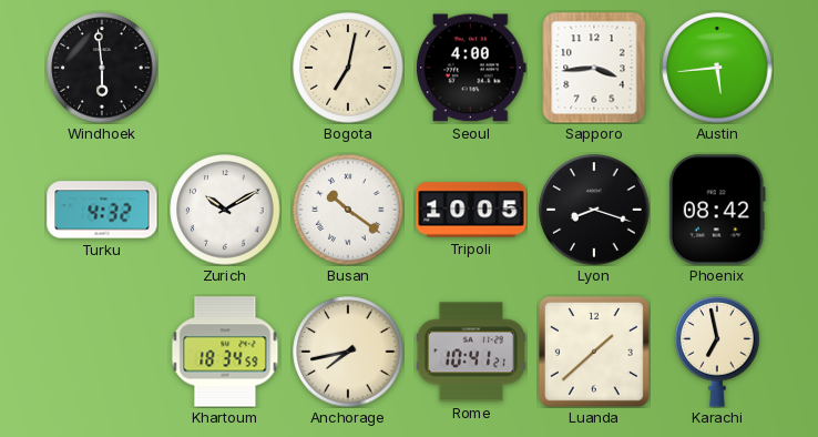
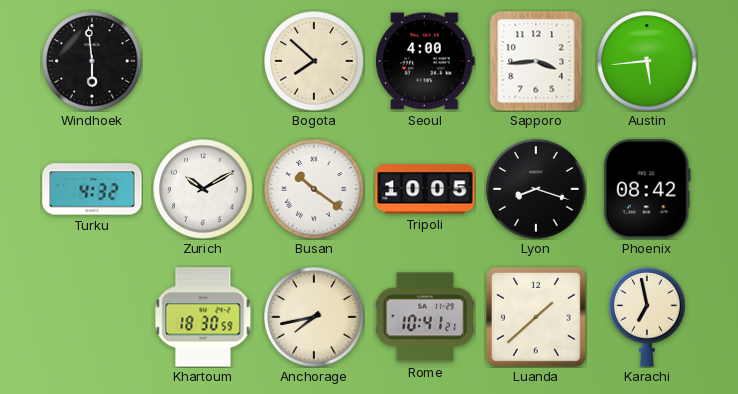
Bogota: 7:02 -> 7:52
Khartoum: 18:34 -> 18:30
